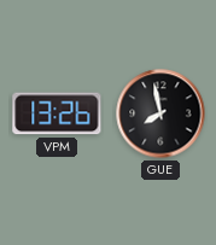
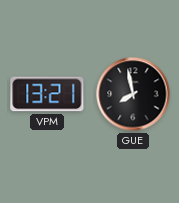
VPM: 13:26 -> 13:21
